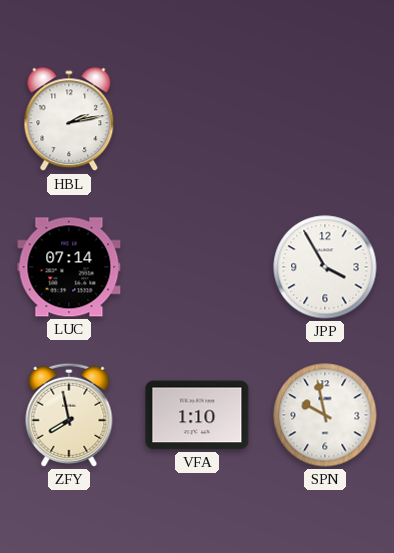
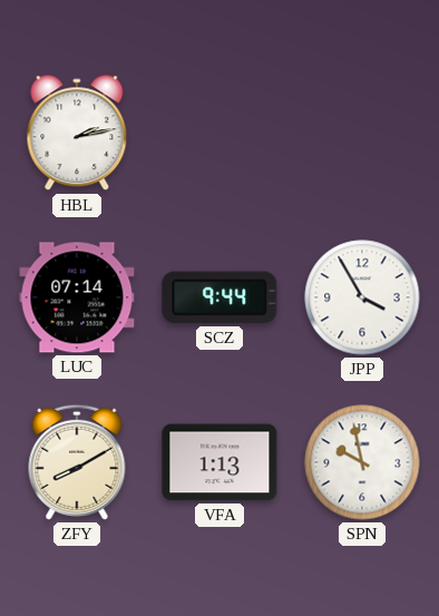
SCZ: none -> 9:44
ZFY: 7:58 -> 8:10
VFA: 1:10 -> 1:13
